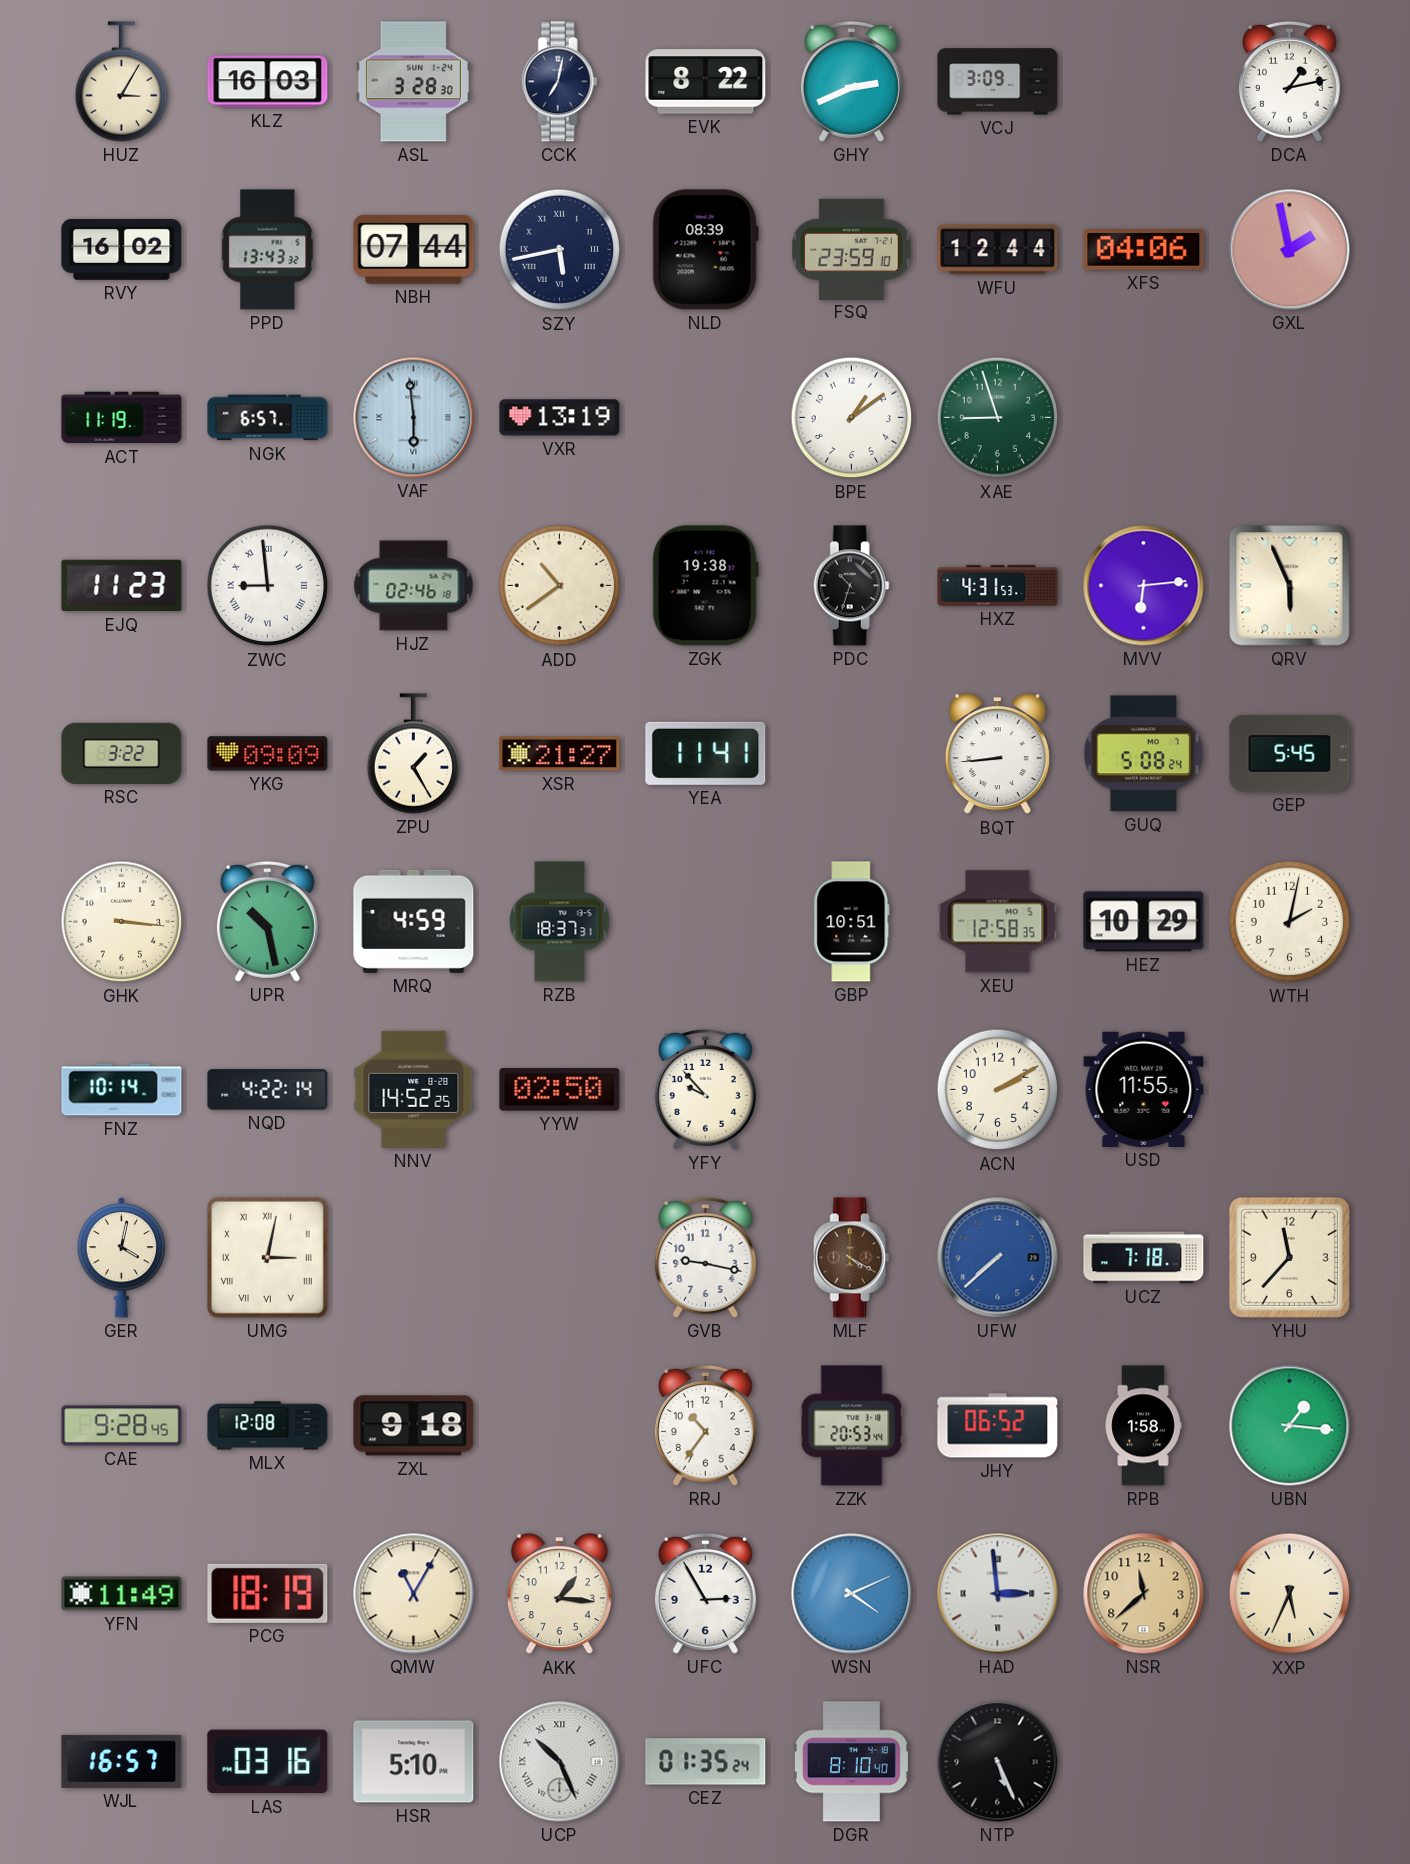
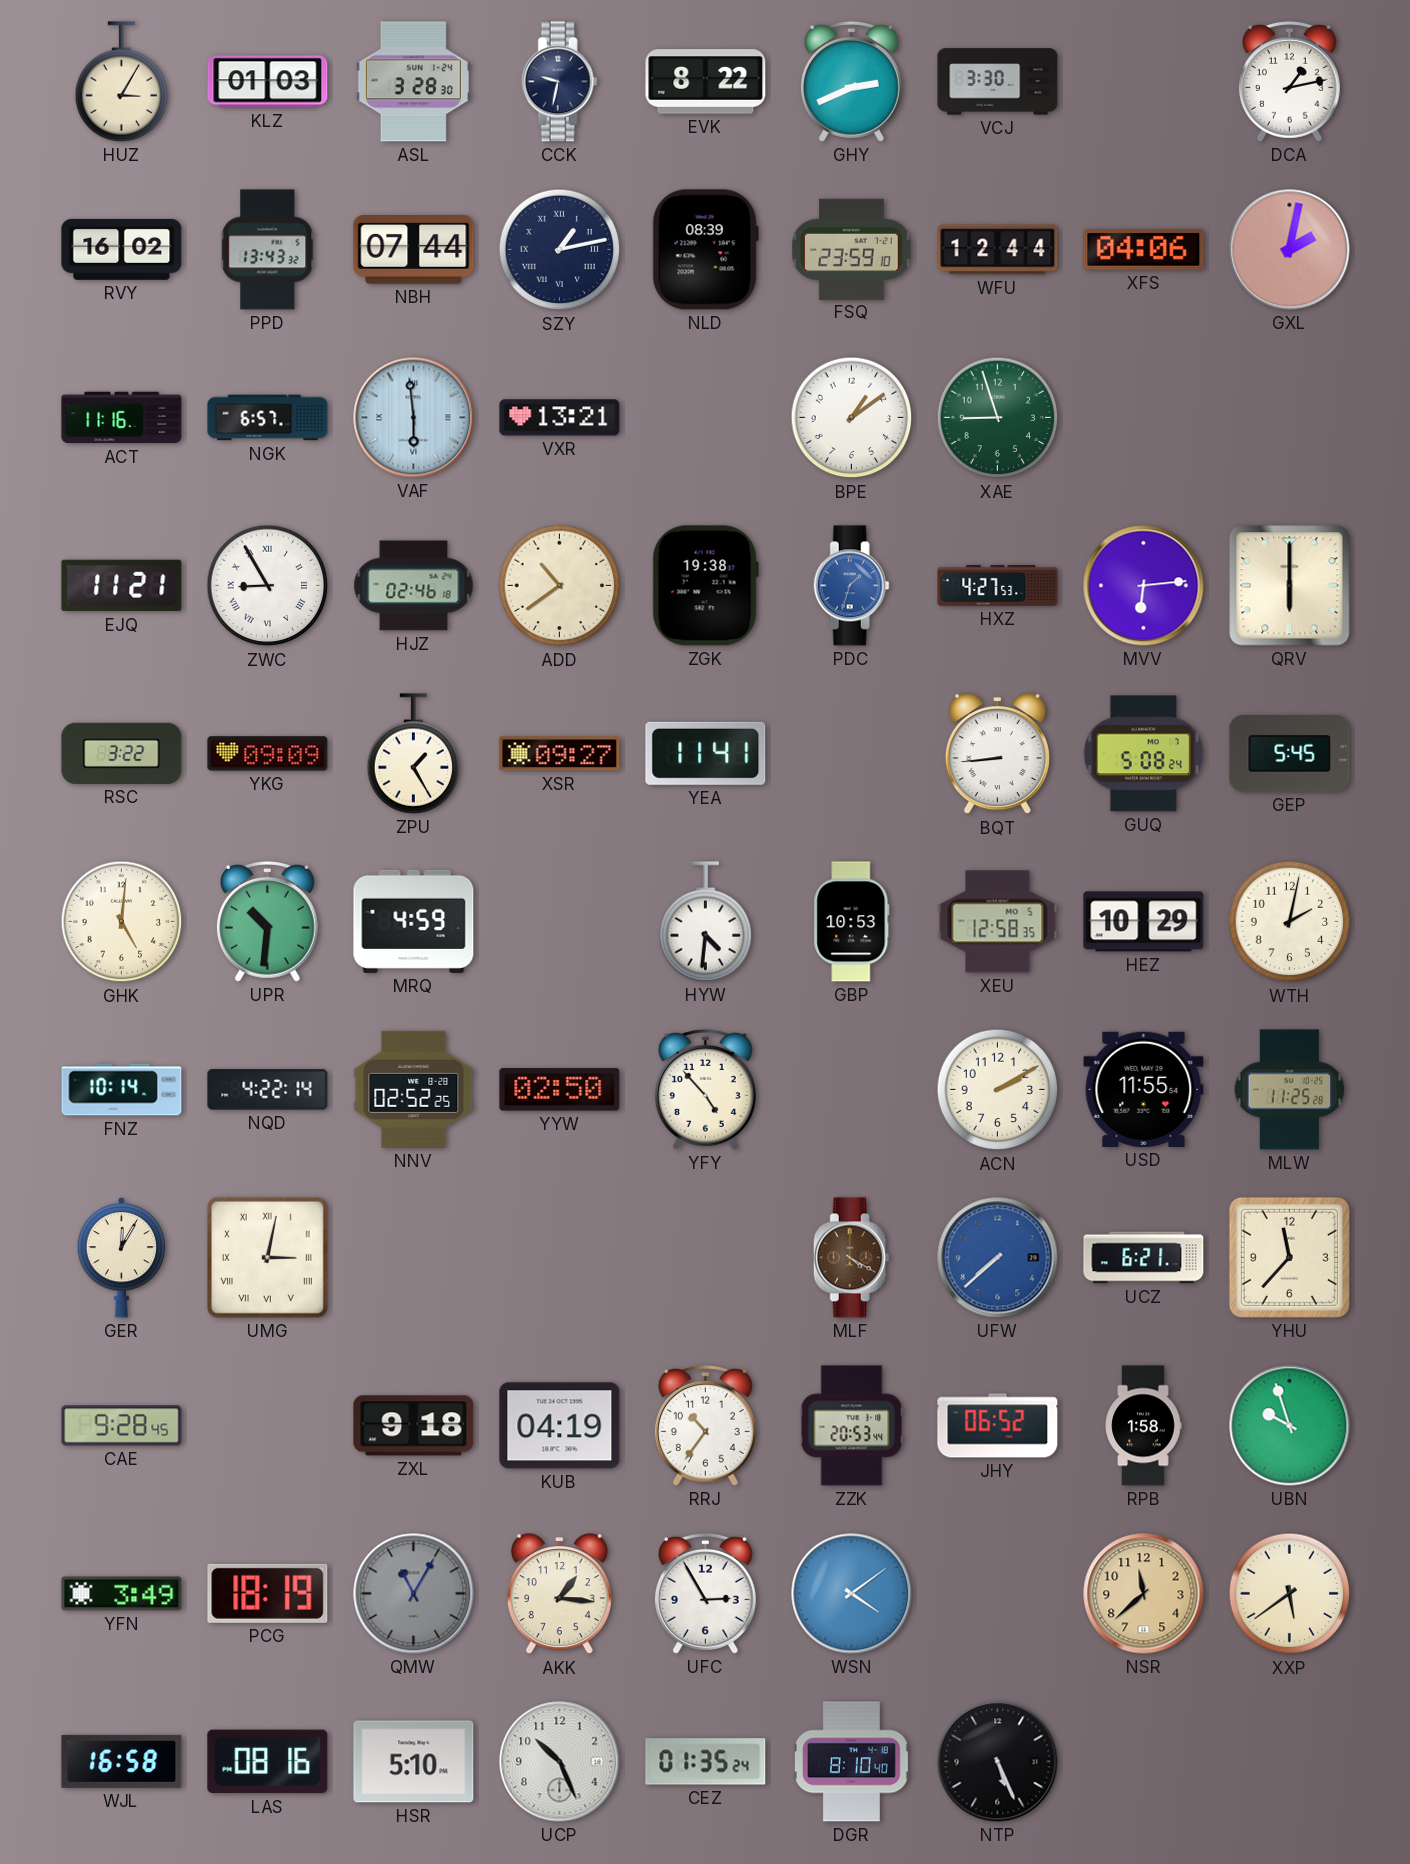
KLZ: 16:03 -> 01:03
CCK: 7:02 -> 9:32
VCJ: 3:09 -> 3:30
SZY: 5:43 -> 1:13
GXL: 1:58 -> 2:02
ACT: 11:19 -> 11:16
VXR: 13:19 -> 13:21
EJQ: 11:23 -> 11:21
ZWC: 8:59 -> 8:55
PDC: 10:33 -> 1:33
PDC dial: black -> blue
HXZ: 4:31 -> 4:27
QRV: 5:56 -> 6:00
XSR: 21:27 -> 09:27
GHK: 3:16 -> 5:01
UPR: 10:28 -> 10:31
RZB: 18:37 -> none
HYW: none -> 4:31
GBP: 10:51 -> 10:53
NNV: 14:52 -> 02:52
YFY: 9:53 -> 4:53
MLW: none -> 11:25
GER: 4:02 -> 12:05
GVB: 9:17 -> none
UCZ: 7:18 -> 6:21
MLX: 12:08 -> none
KUB: none -> 04:19
UBN: 1:16 -> 9:57
YFN: 11:49 -> 3:49
QMW dial: cream -> grey
WSN: 4:11 -> 4:09
HAD: 2:59 -> none
XXP: 5:34 -> 5:39
WJL: 16:57 -> 16:58
LAS: 03:16 -> 08:16
UCP numerals: Roman -> Arabic
